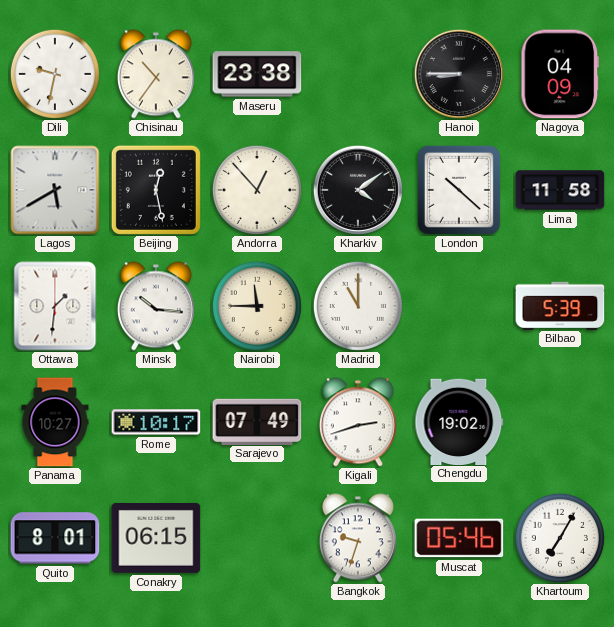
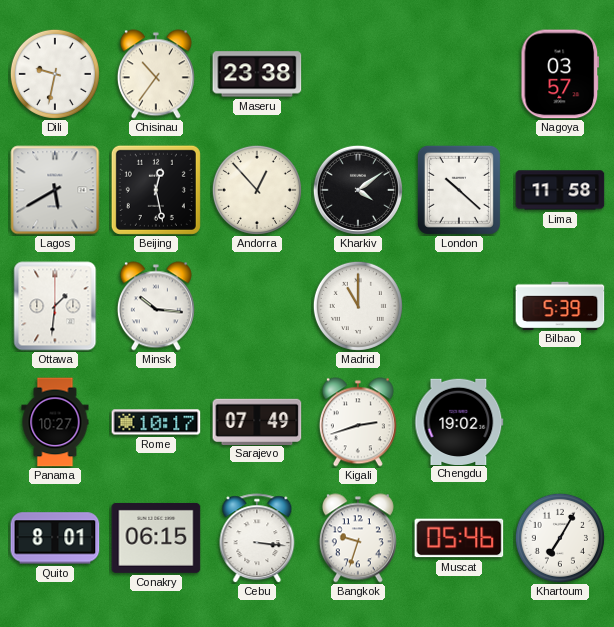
Hanoi: 8:45 -> none
Nagoya: 04:09 -> 03:57
Nairobi: 11:45 -> none
Cebu: none -> 3:16
